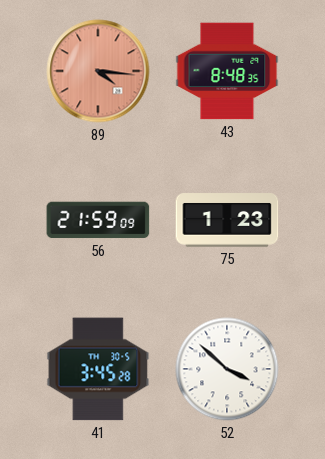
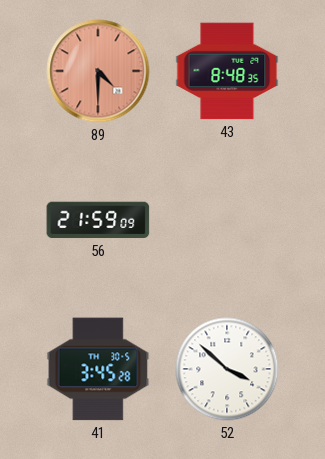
89: 4:16 -> 4:30
75: 1:23 -> none
